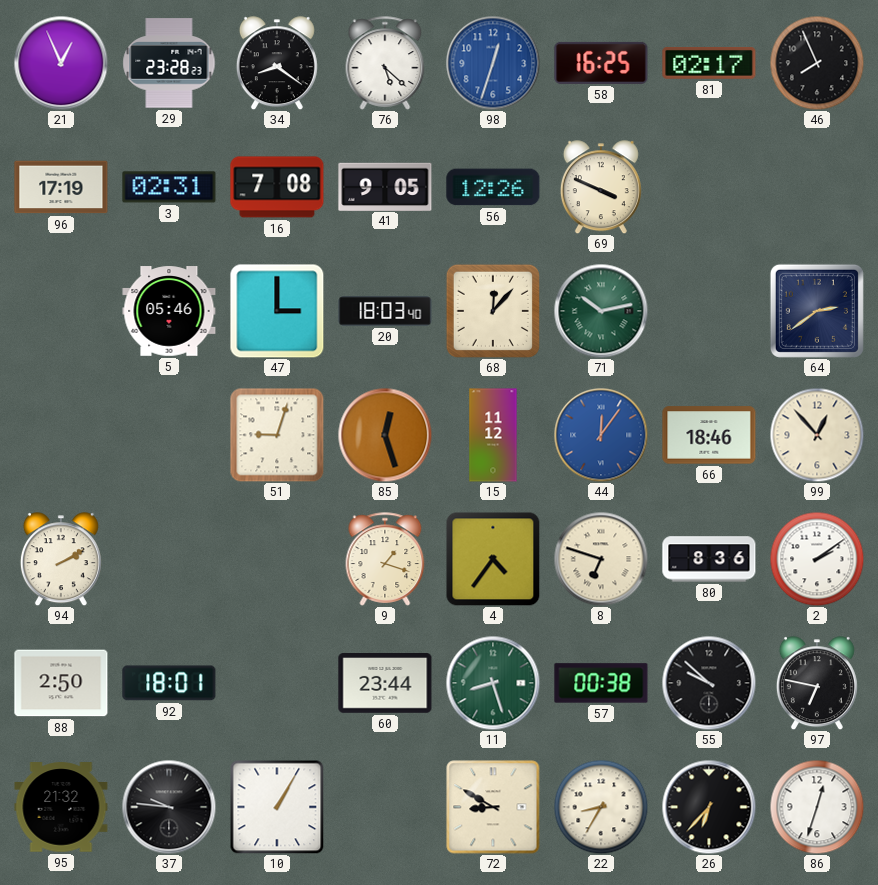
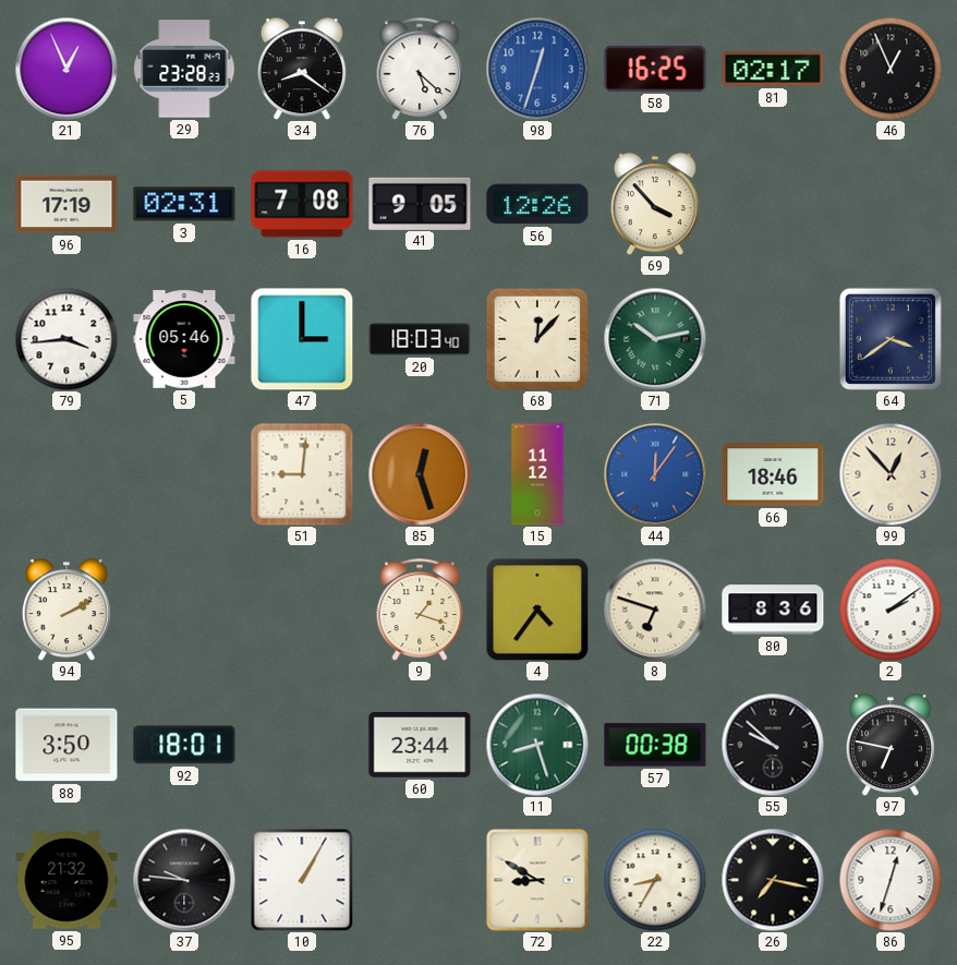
46: 7:56 -> 12:56
69: 3:49 -> 3:53
79: none -> 3:44
64: 2:39 -> 3:39
51: 9:03 -> 9:01
88: 2:50 -> 3:50
26: 6:37 -> 7:17
